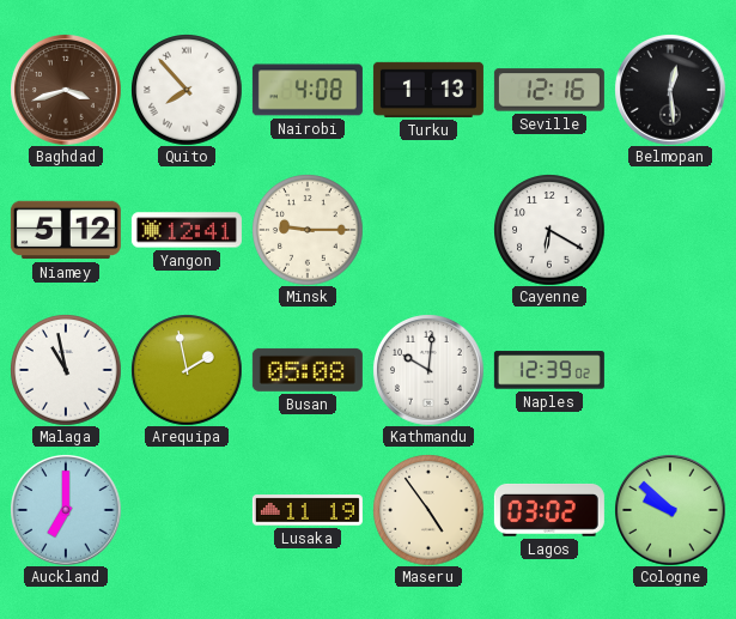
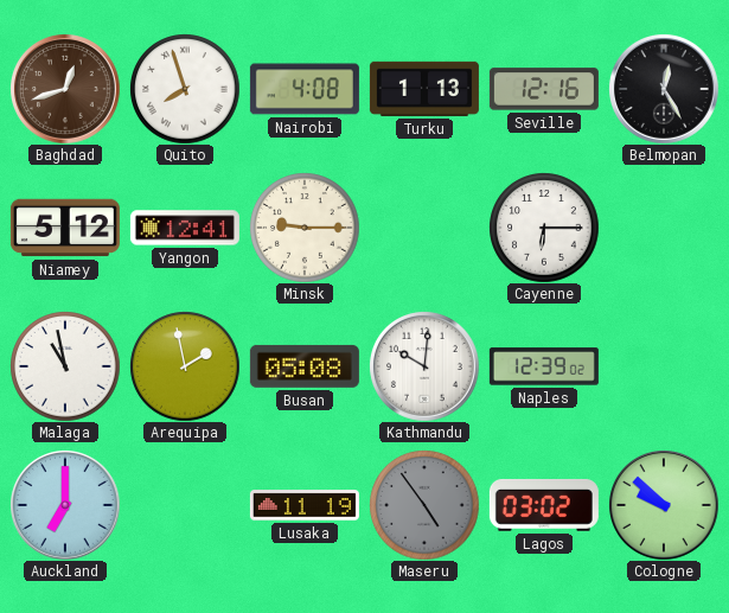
Baghdad: 3:42 -> 12:42
Quito: 7:53 -> 7:57
Belmopan: 12:29 -> 12:25
Cayenne: 6:20 -> 6:15
Maseru dial: cream -> grey
